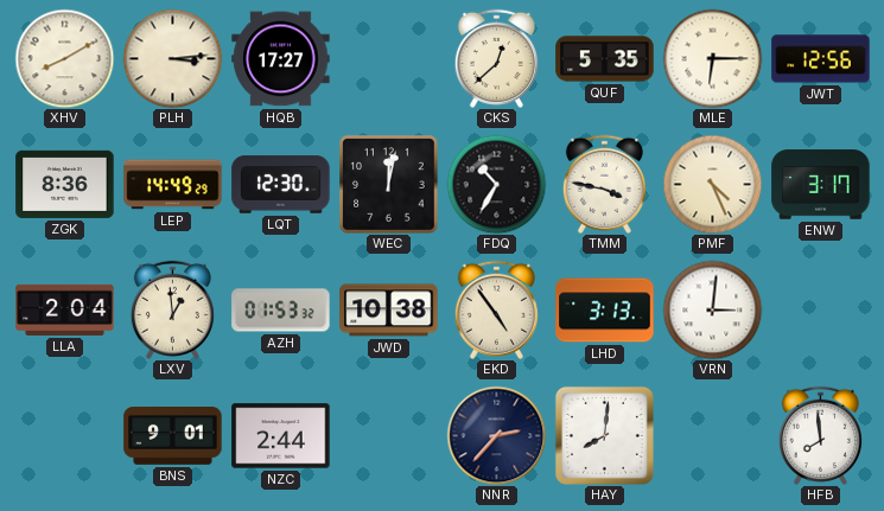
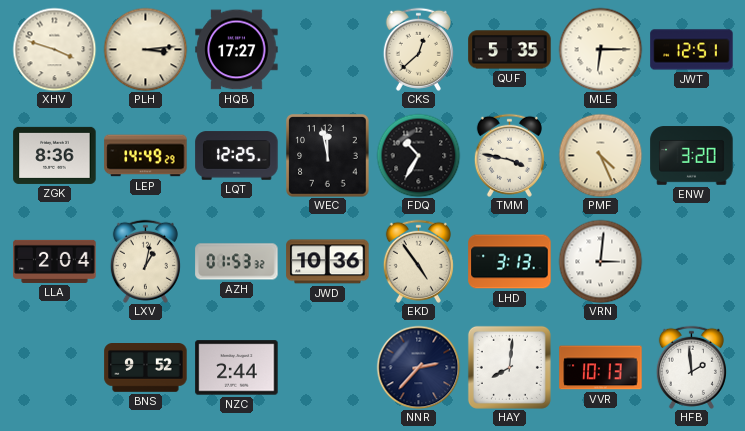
XHV: 8:10 -> 3:48
JWT: 12:56 -> 12:51
LQT: 12:30 -> 12:25
WEC: 12:02 -> 11:58
ENW: 3:17 -> 3:20
LXV: 12:59 -> 1:02
JWD: 10:38 -> 10:36
BNS: 9:01 -> 9:52
VVR: none -> 10:13
HFB: 7:59 -> 1:59
